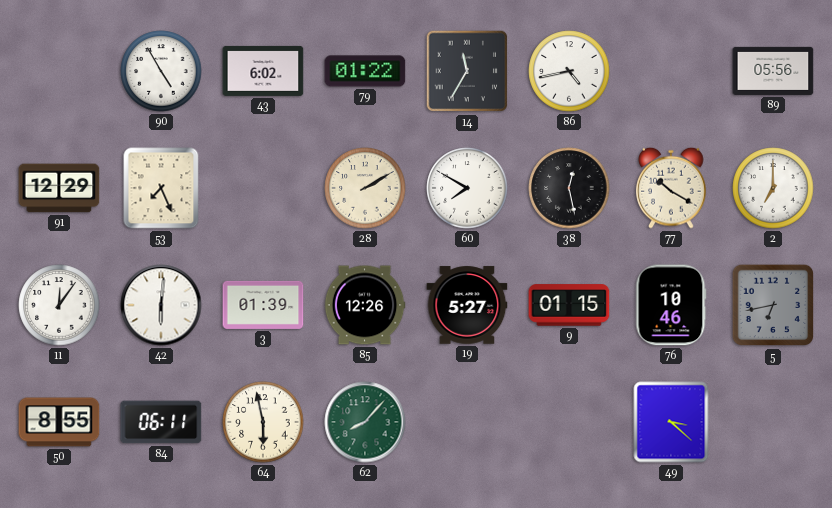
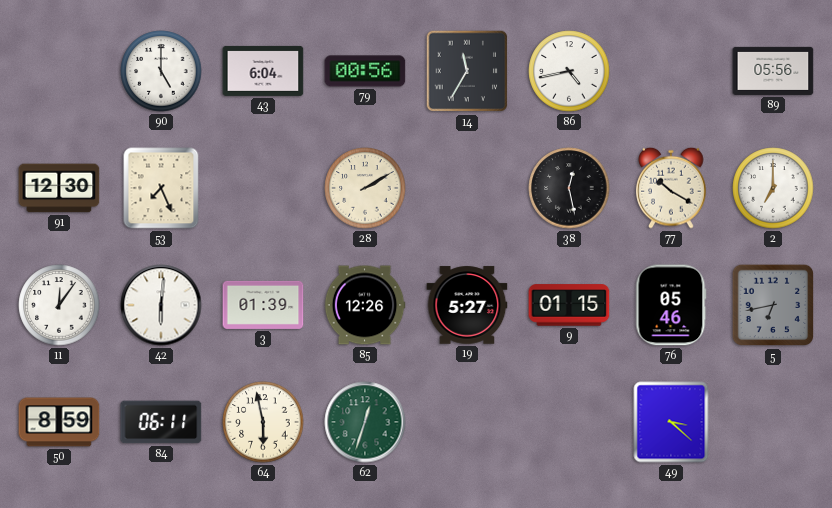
90: 4:55 -> 5:00
43: 6:02 -> 6:04
79: 01:22 -> 00:56
91: 12:29 -> 12:30
60: 7:50 -> none
76: 10:46 -> 05:46
50: 8:55 -> 8:59
62: 8:07 -> 12:33
